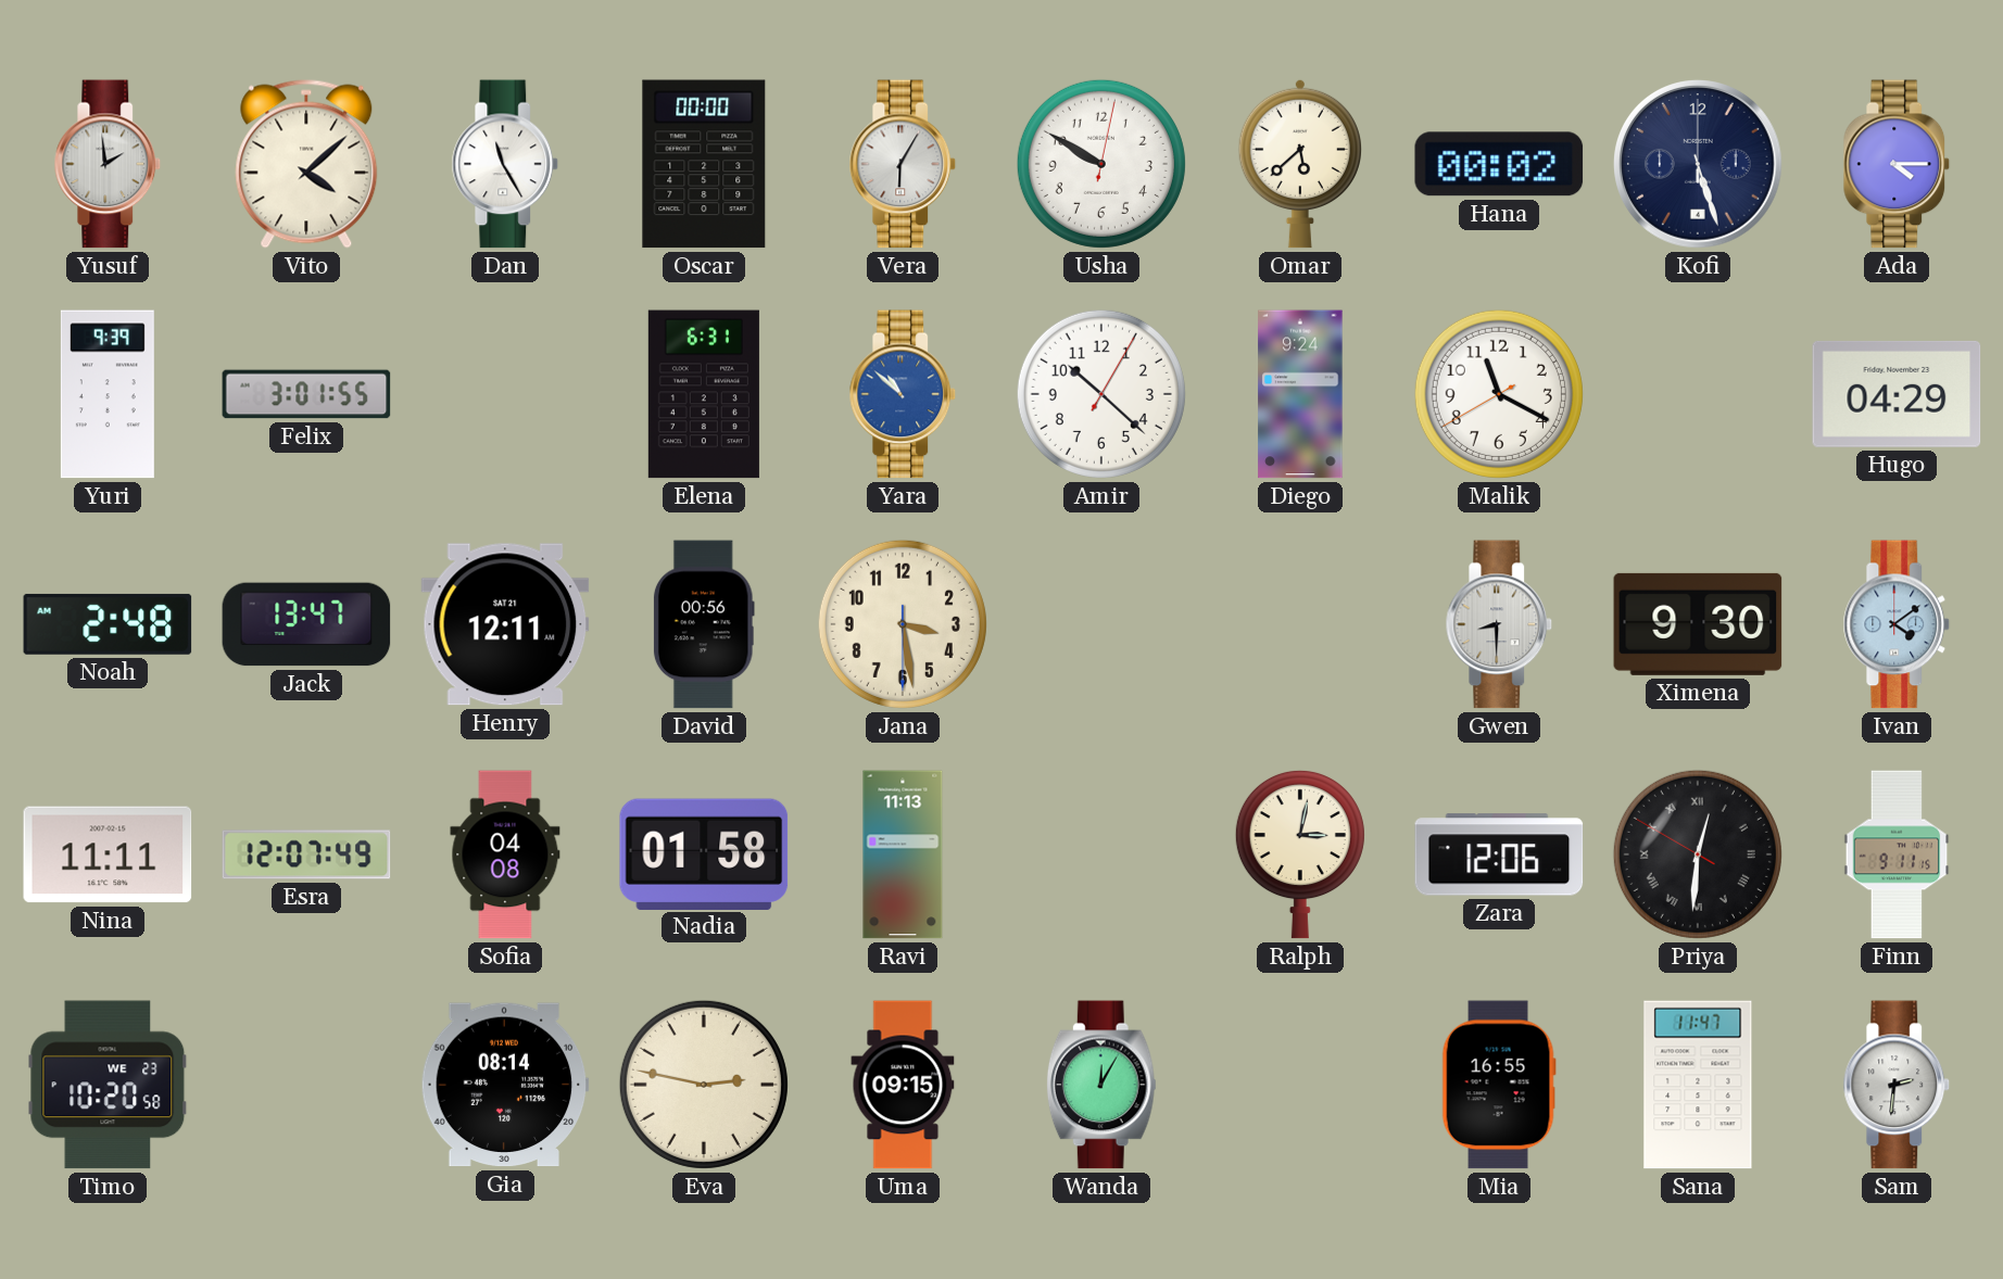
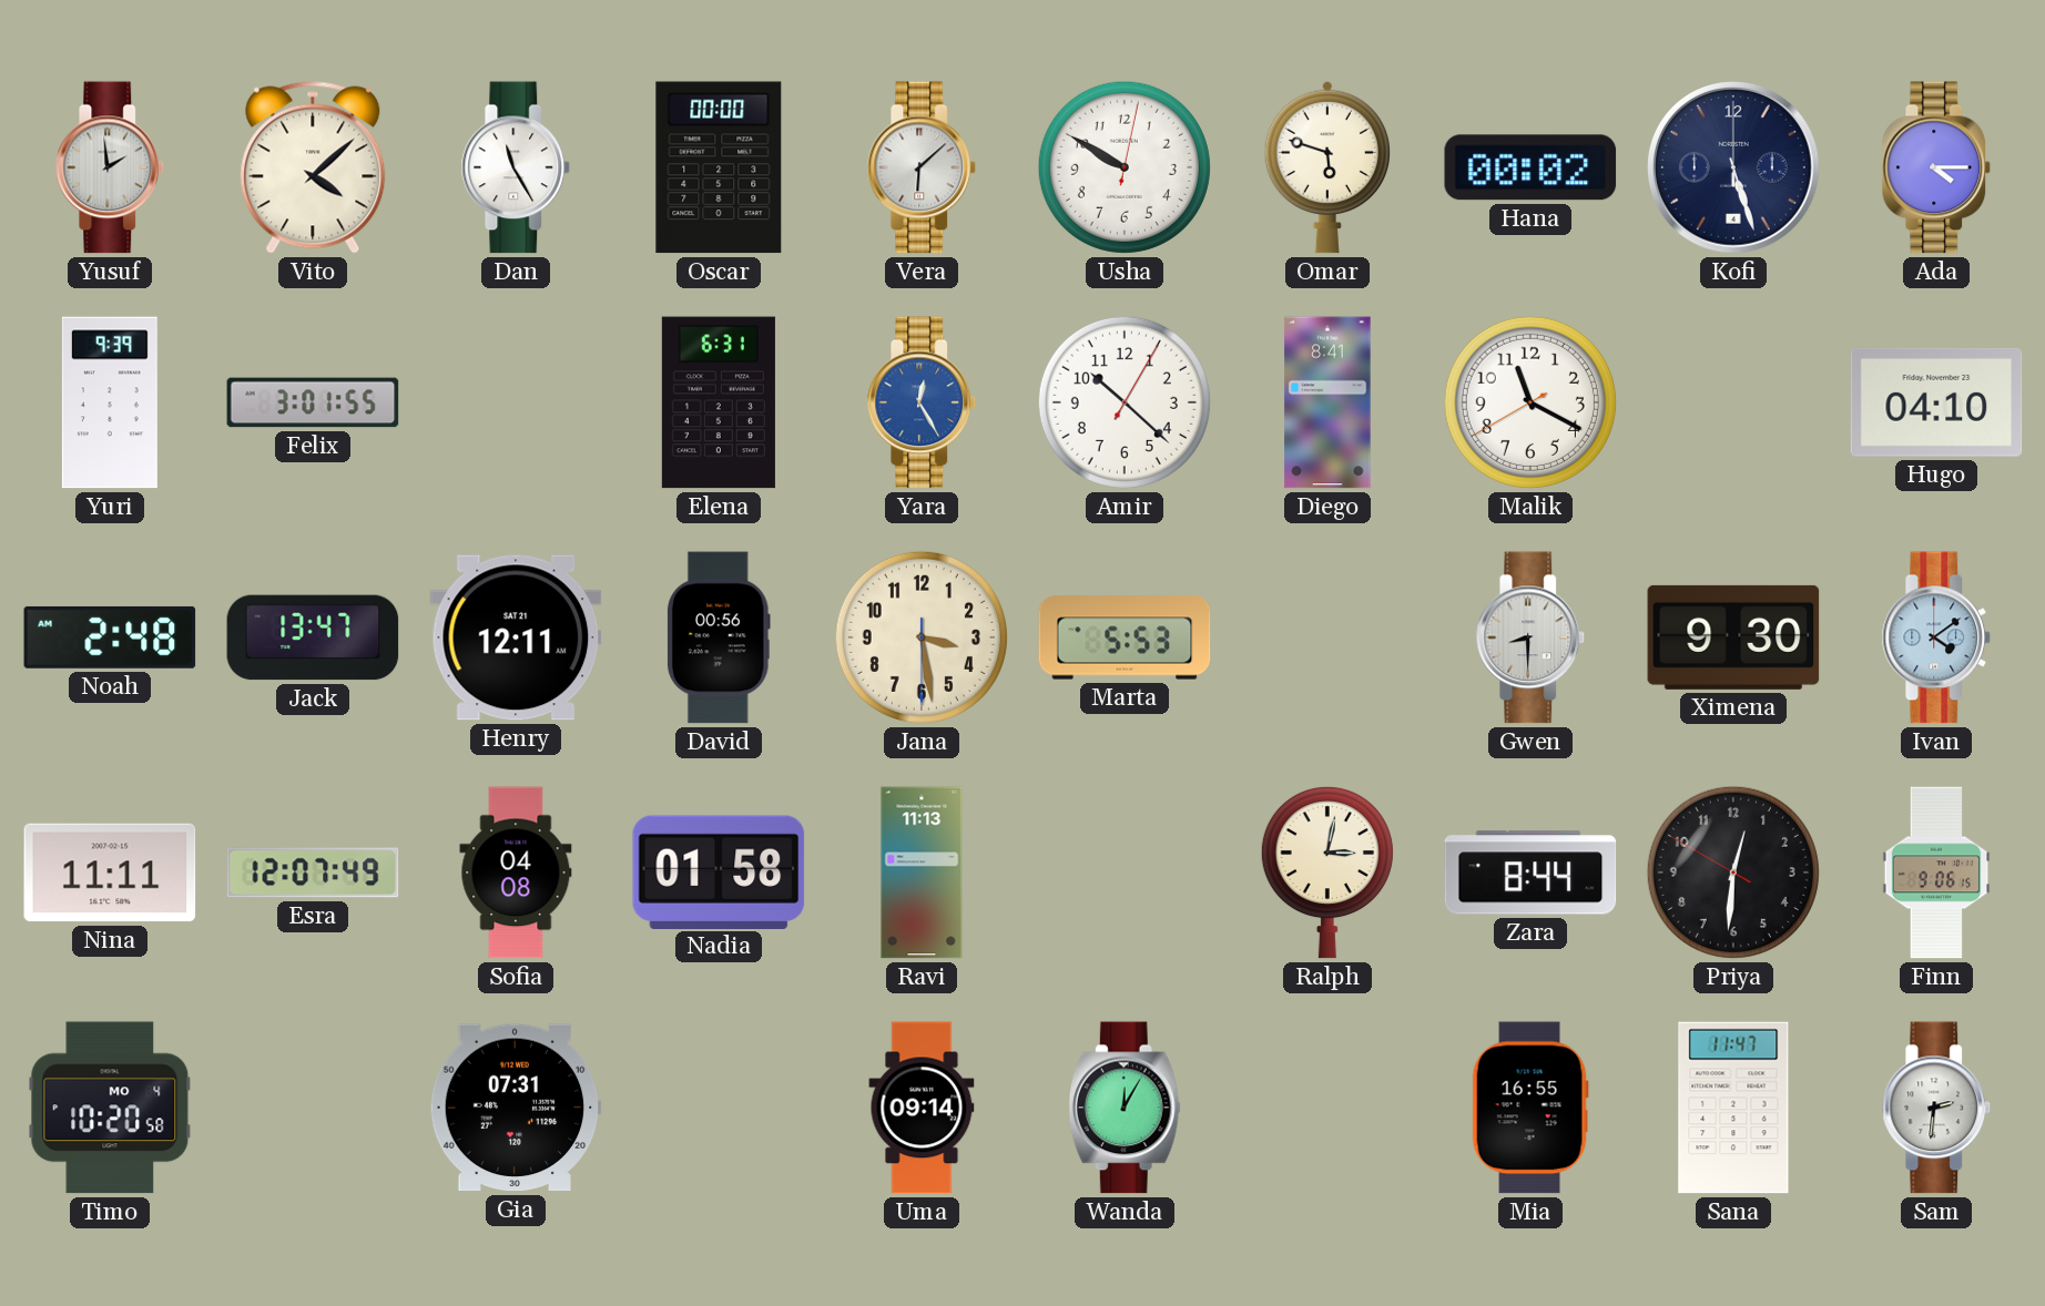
Vera: 6:05 -> 6:08
Omar: 5:38 -> 5:48
Yara: 10:52 -> 12:25
Diego: 9:24 -> 8:41
Hugo: 04:29 -> 04:10
Marta: none -> 5:53
Zara: 12:06 -> 8:44
Priya numerals: Roman -> Arabic
Finn: 9:11 -> 9:06
Timo date: WE 23 -> MO 4
Gia: 08:14 -> 07:31
Eva: 2:47 -> none
Uma: 09:15 -> 09:14
